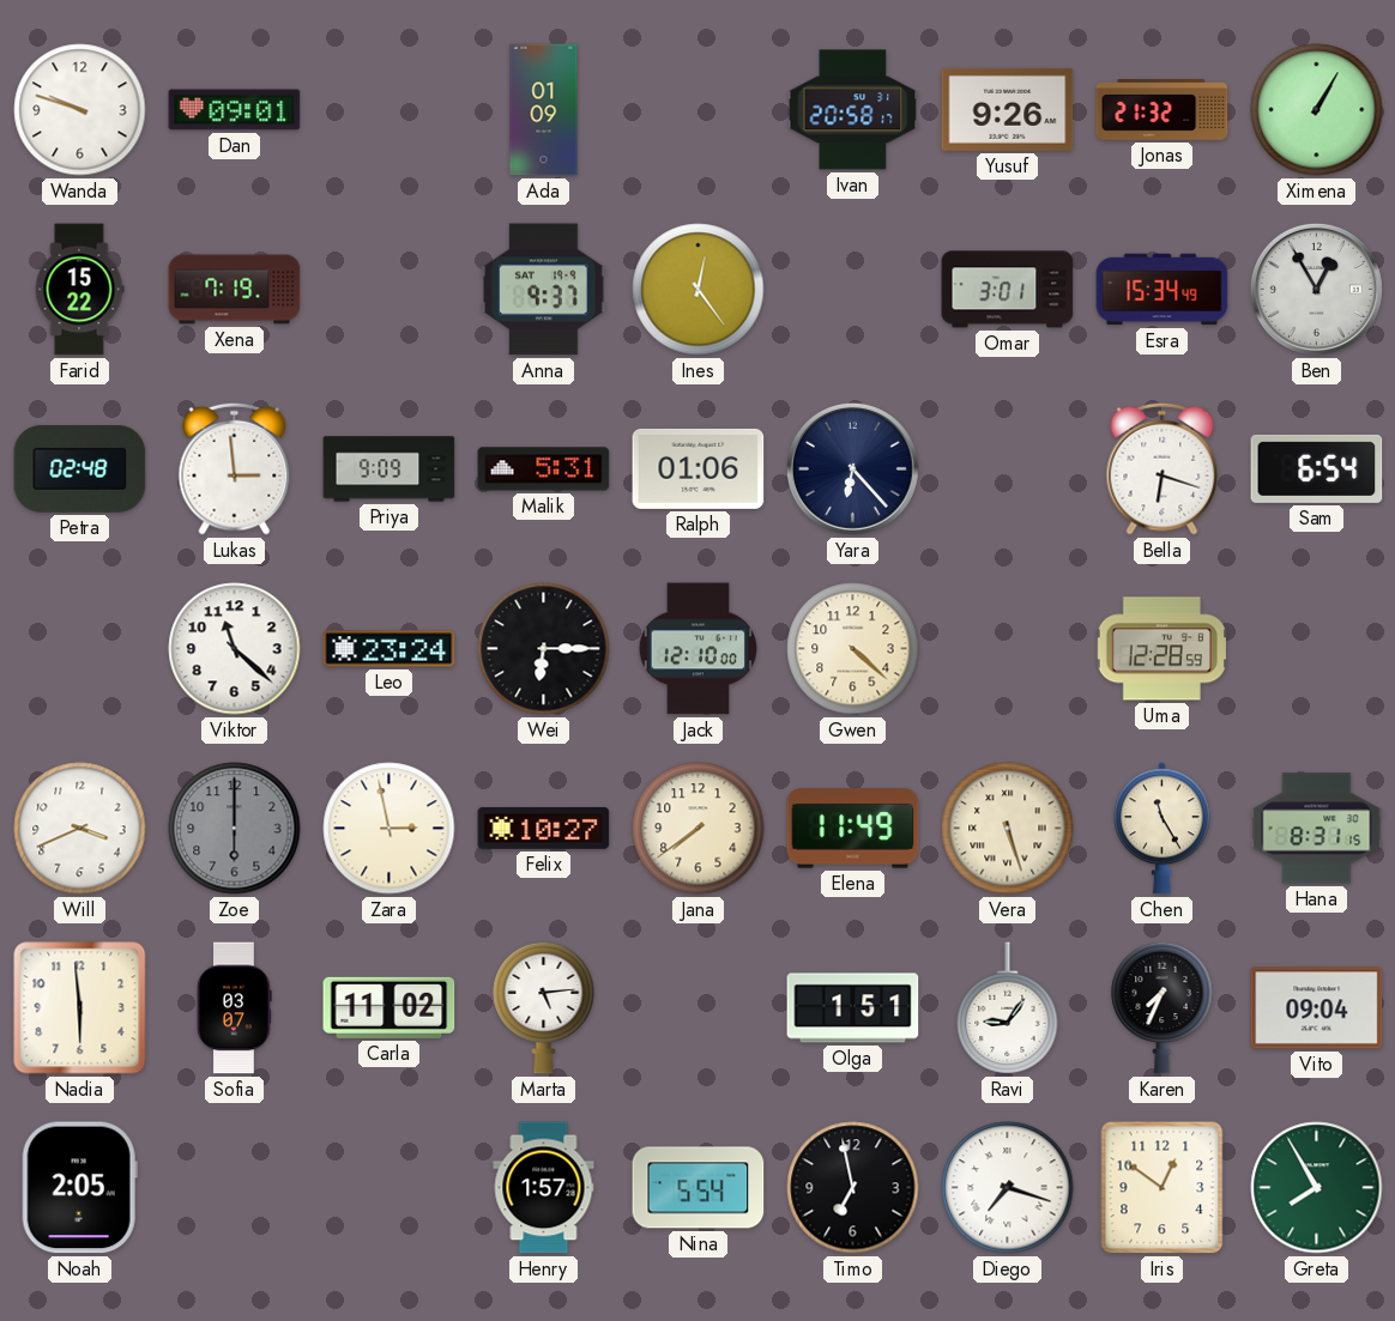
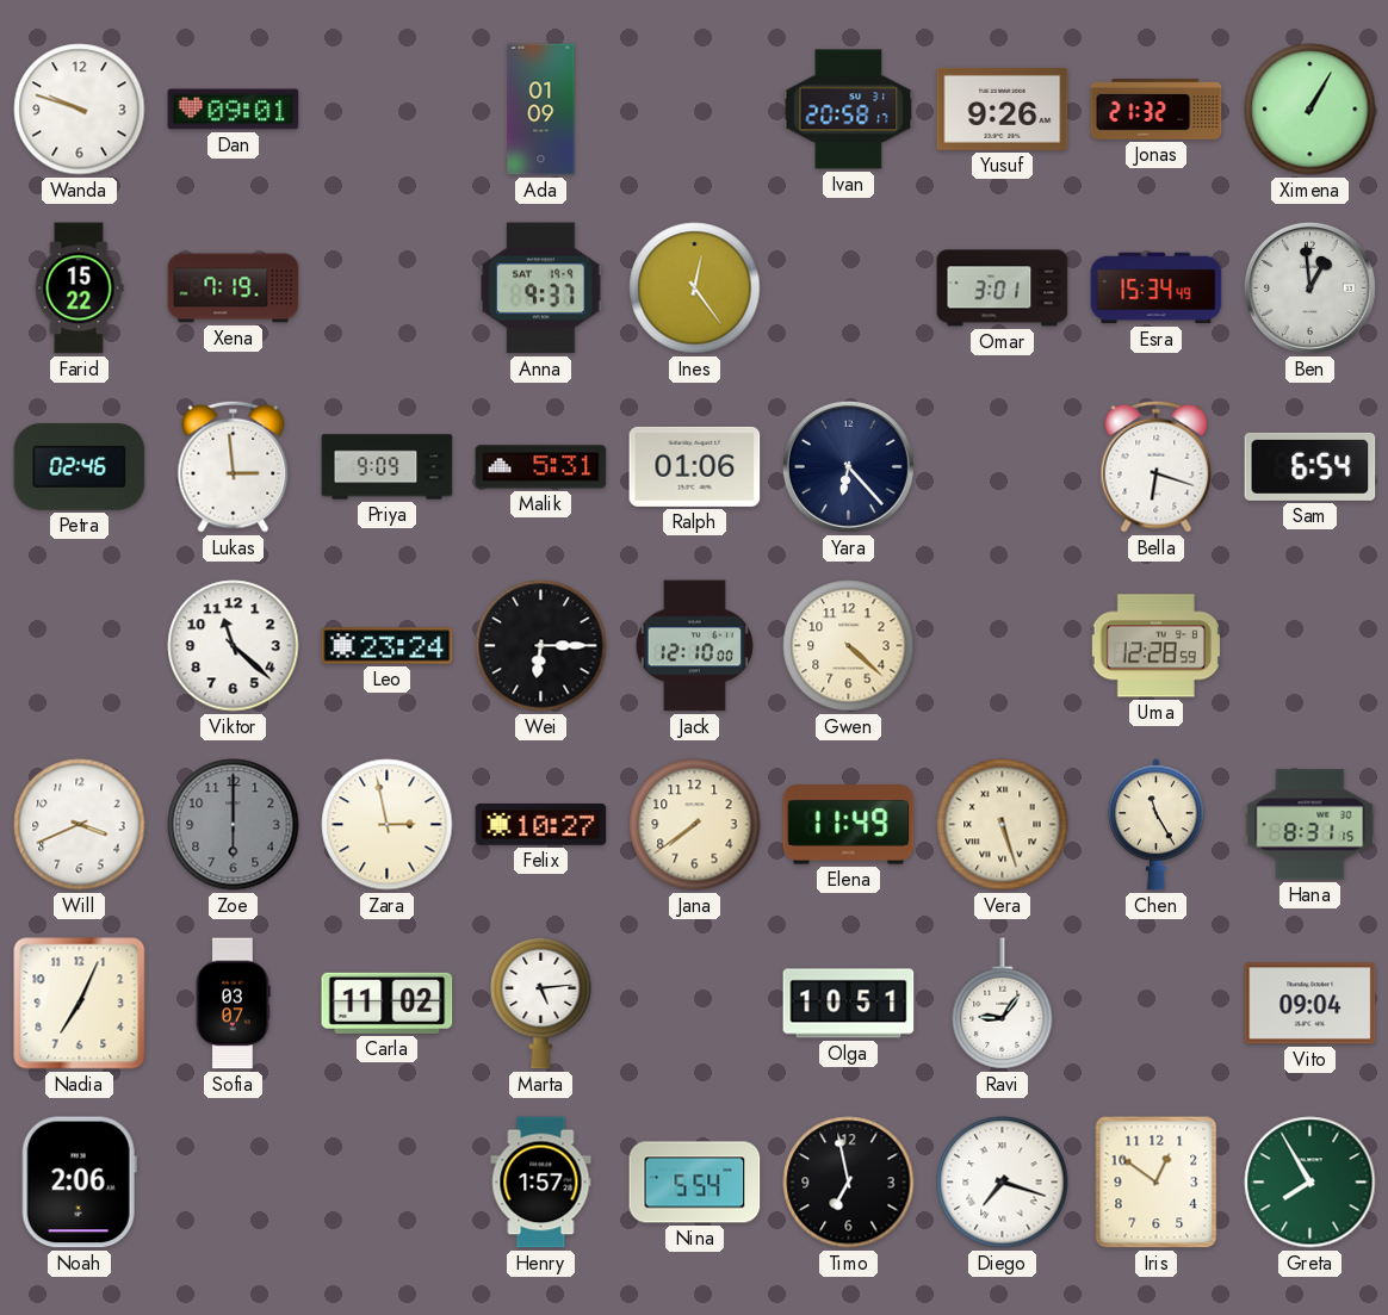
Ben: 12:55 -> 12:59
Petra: 02:48 -> 02:46
Nadia: 5:59 -> 7:04
Olga: 1:51 -> 10:51
Karen: 7:34 -> none
Noah: 2:05 -> 2:06
